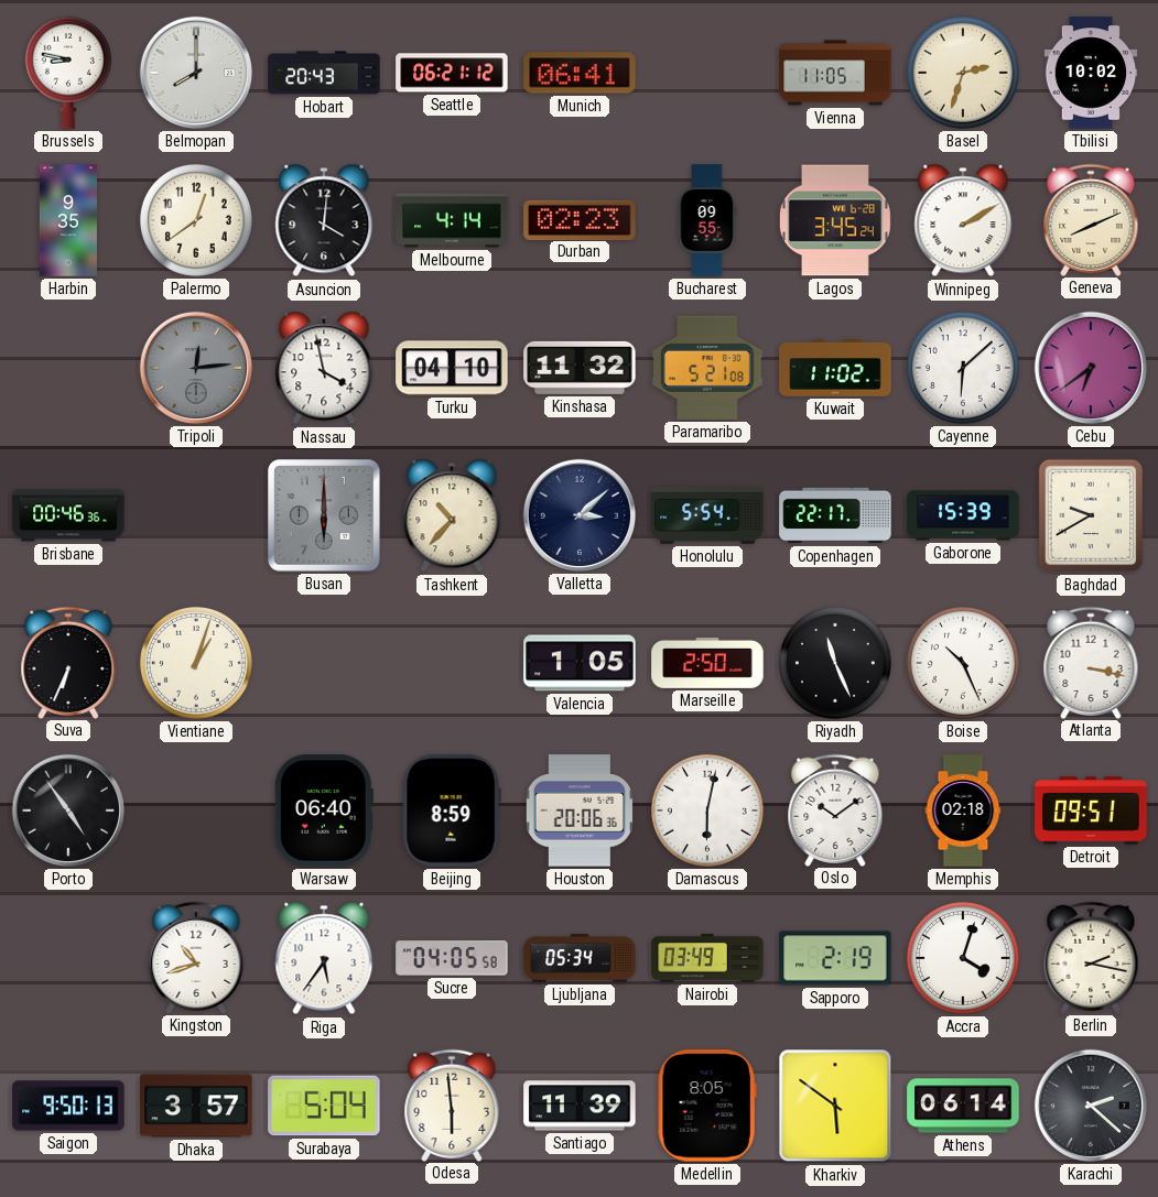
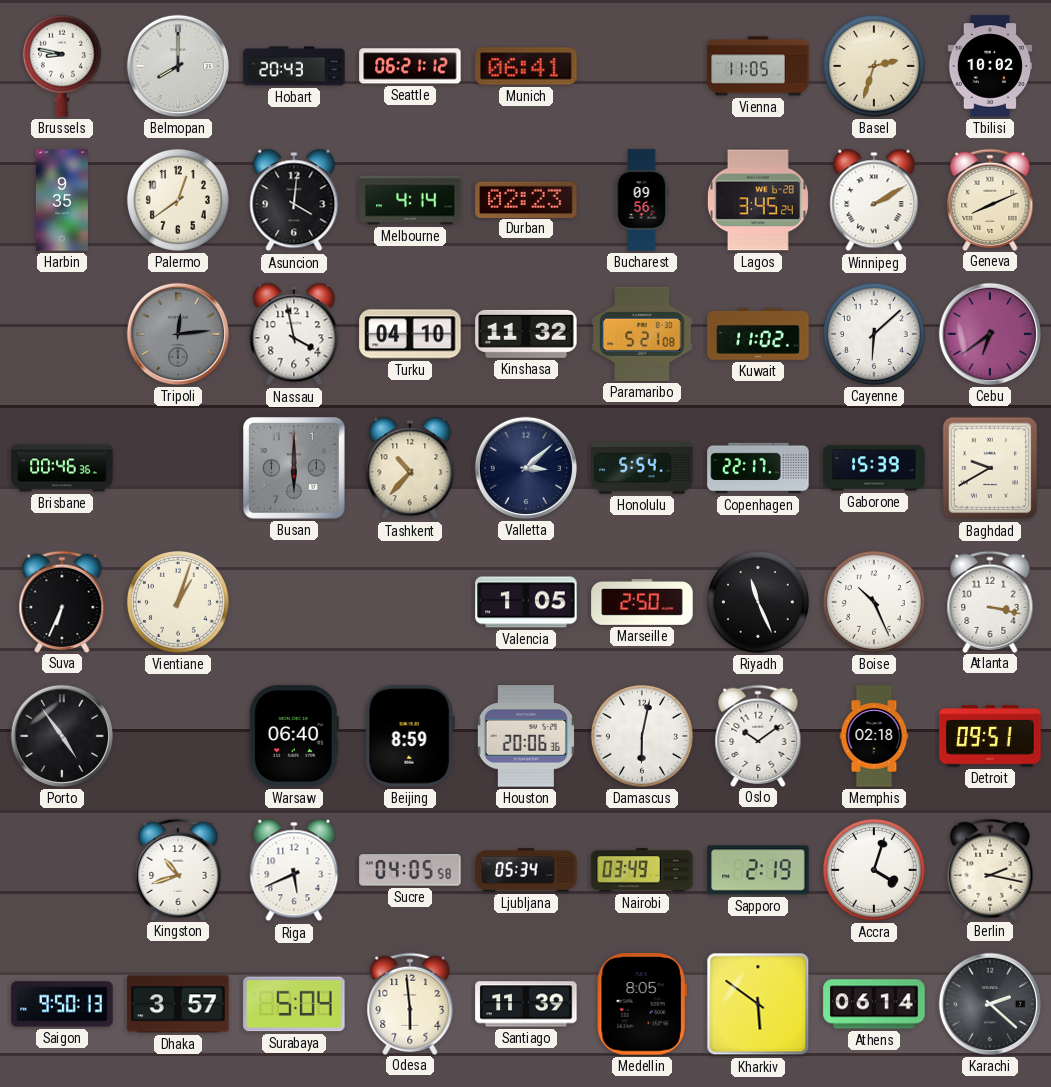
Bucharest: 09:55 -> 09:56
Riga: 5:36 -> 5:41
